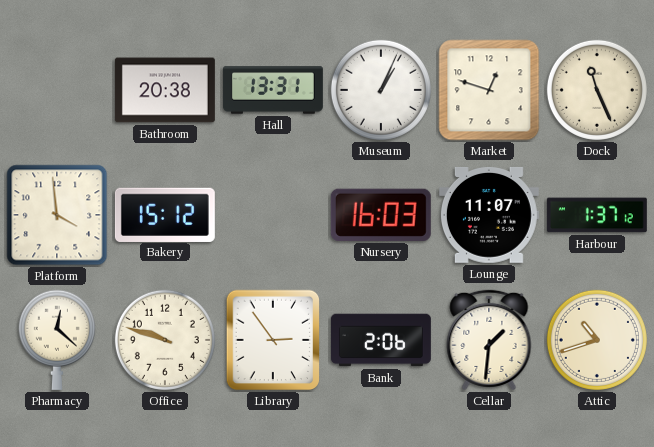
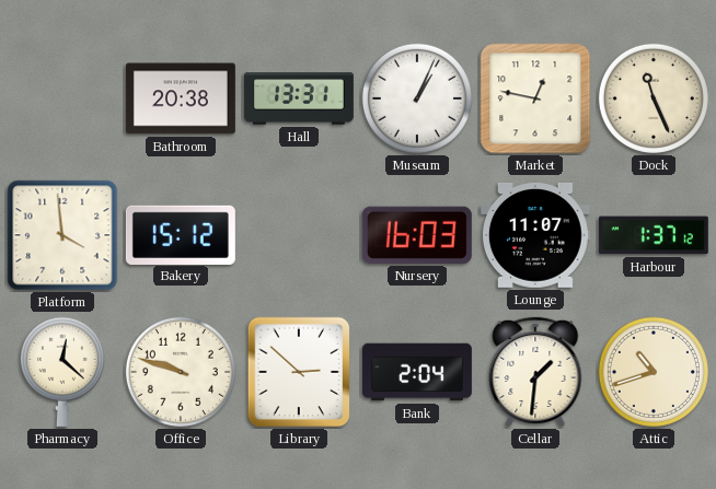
Market: 12:48 -> 12:47
Library: 2:54 -> 2:52
Bank: 2:06 -> 2:04
